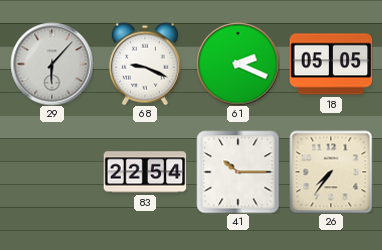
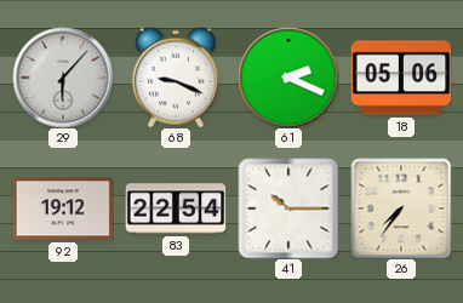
18: 05:05 -> 05:06
92: none -> 19:12
